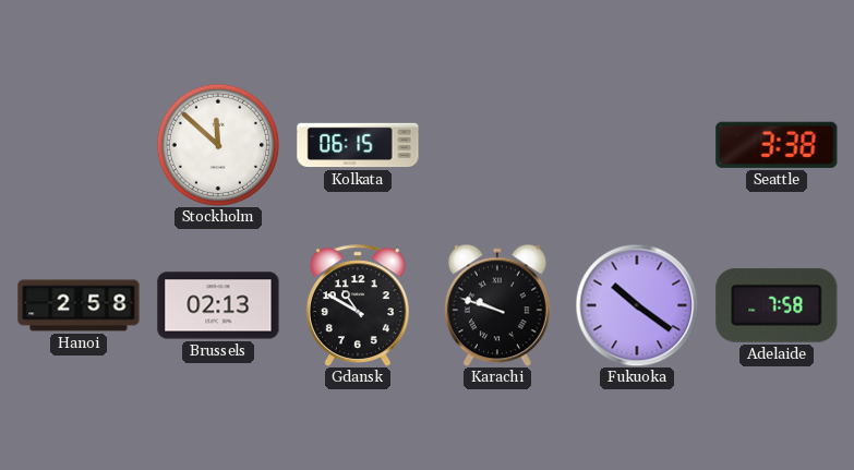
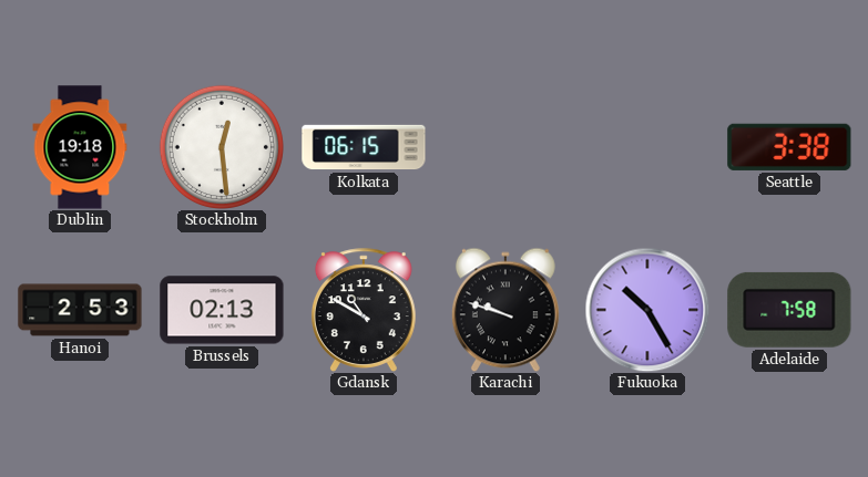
Dublin: none -> 19:18
Stockholm: 11:52 -> 12:29
Hanoi: 2:58 -> 2:53
Fukuoka: 10:21 -> 10:25
